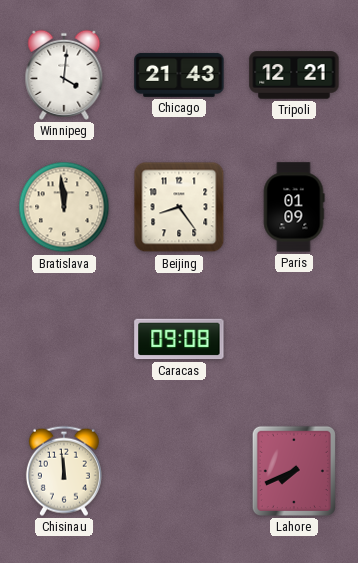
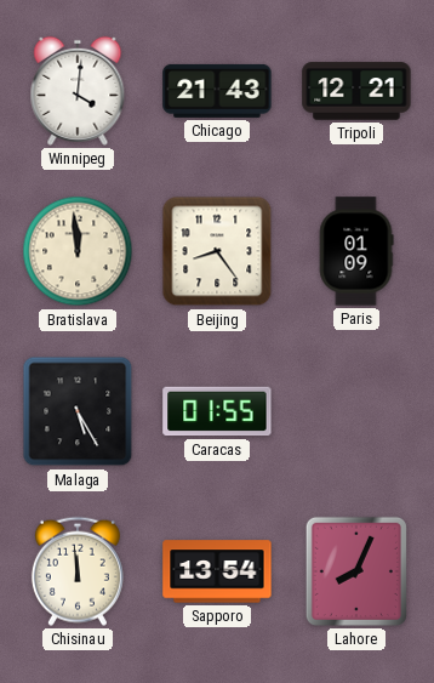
Malaga: none -> 5:25
Caracas: 09:08 -> 01:55
Sapporo: none -> 13:54
Lahore: 7:41 -> 8:04
